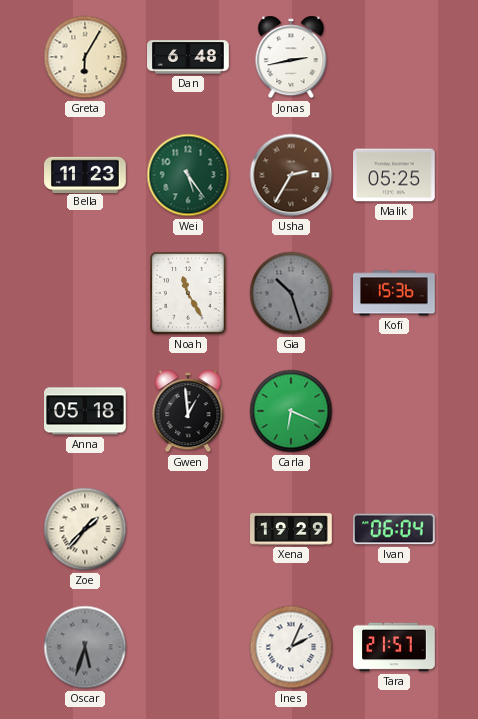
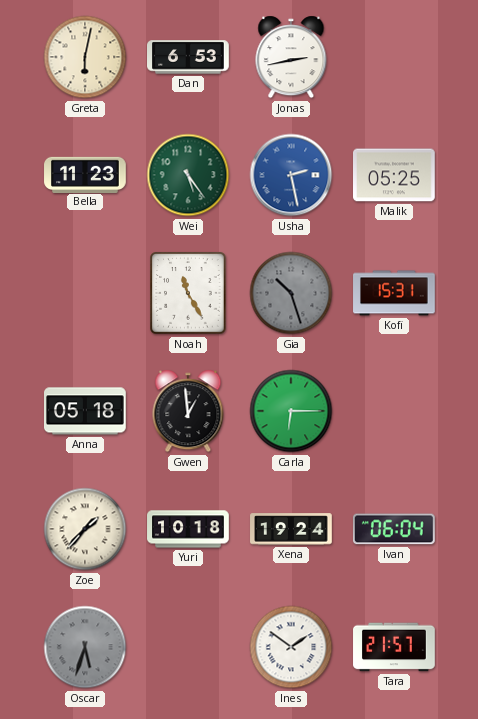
Greta: 6:05 -> 6:02
Dan: 6:48 -> 6:53
Usha: 2:35 -> 2:28
Usha dial: brown -> blue
Kofi: 15:36 -> 15:31
Carla: 6:19 -> 6:15
Yuri: none -> 10:18
Xena: 19:29 -> 19:24
Ines: 2:04 -> 1:51
